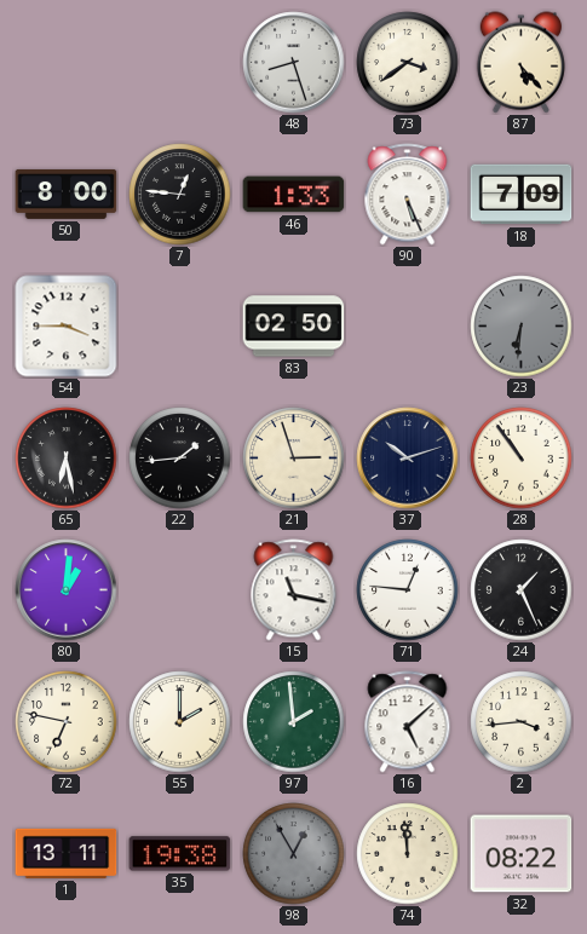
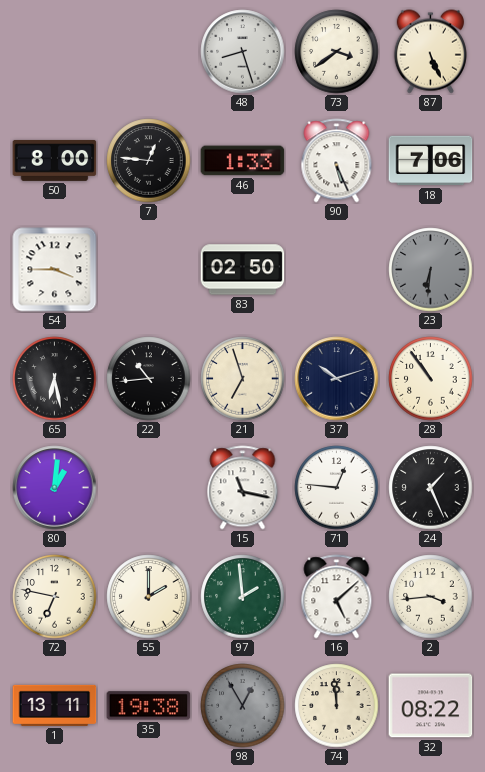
87: 5:23 -> 5:26
18: 7:09 -> 7:06
22: 1:44 -> 10:44
21: 2:57 -> 6:57
